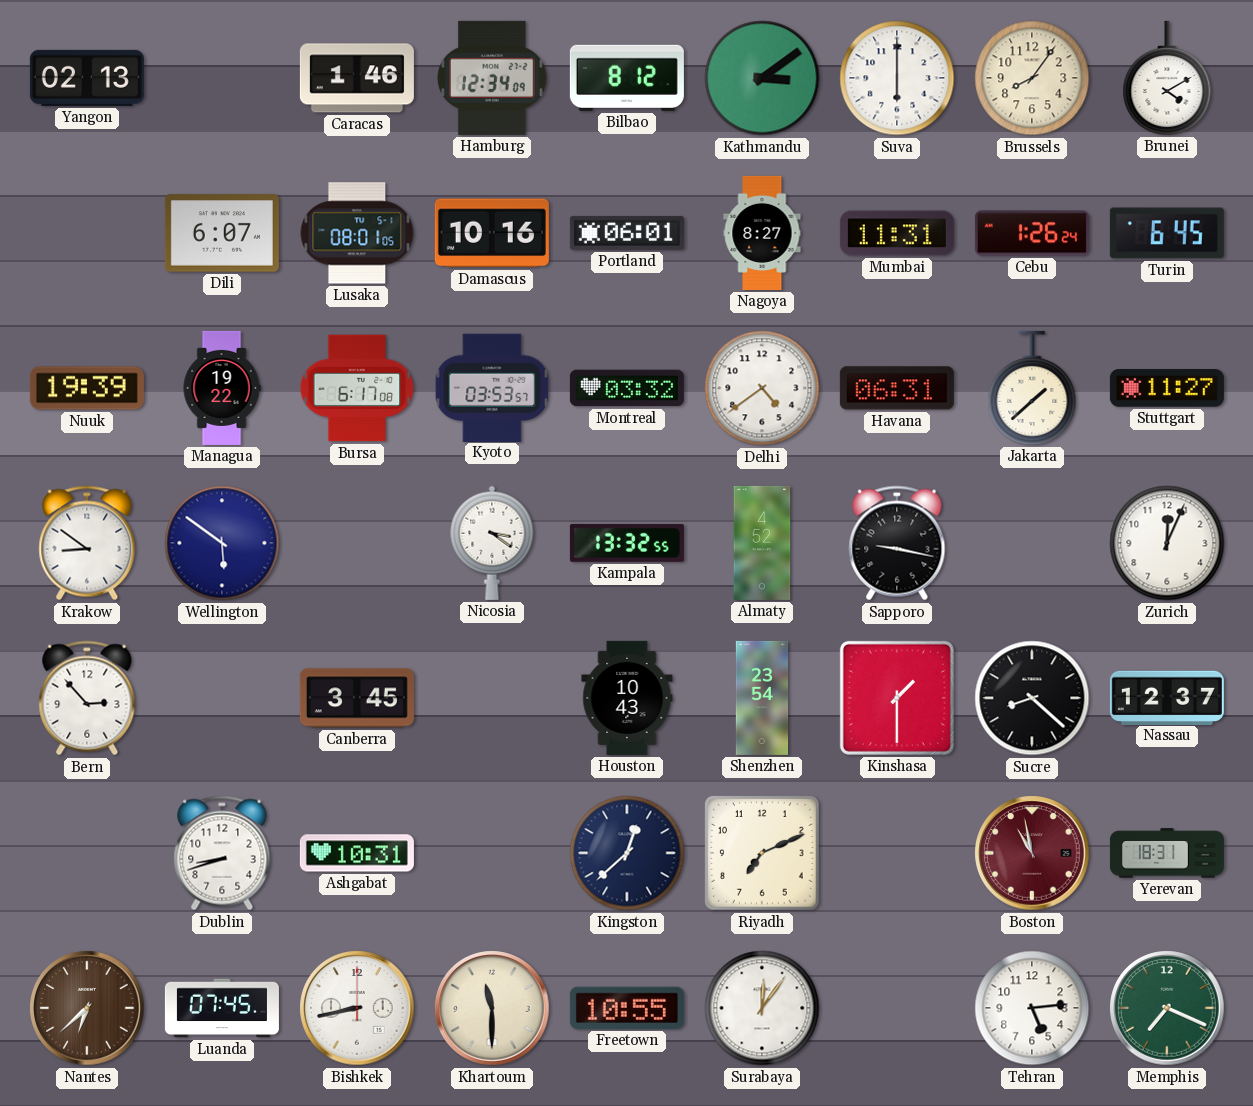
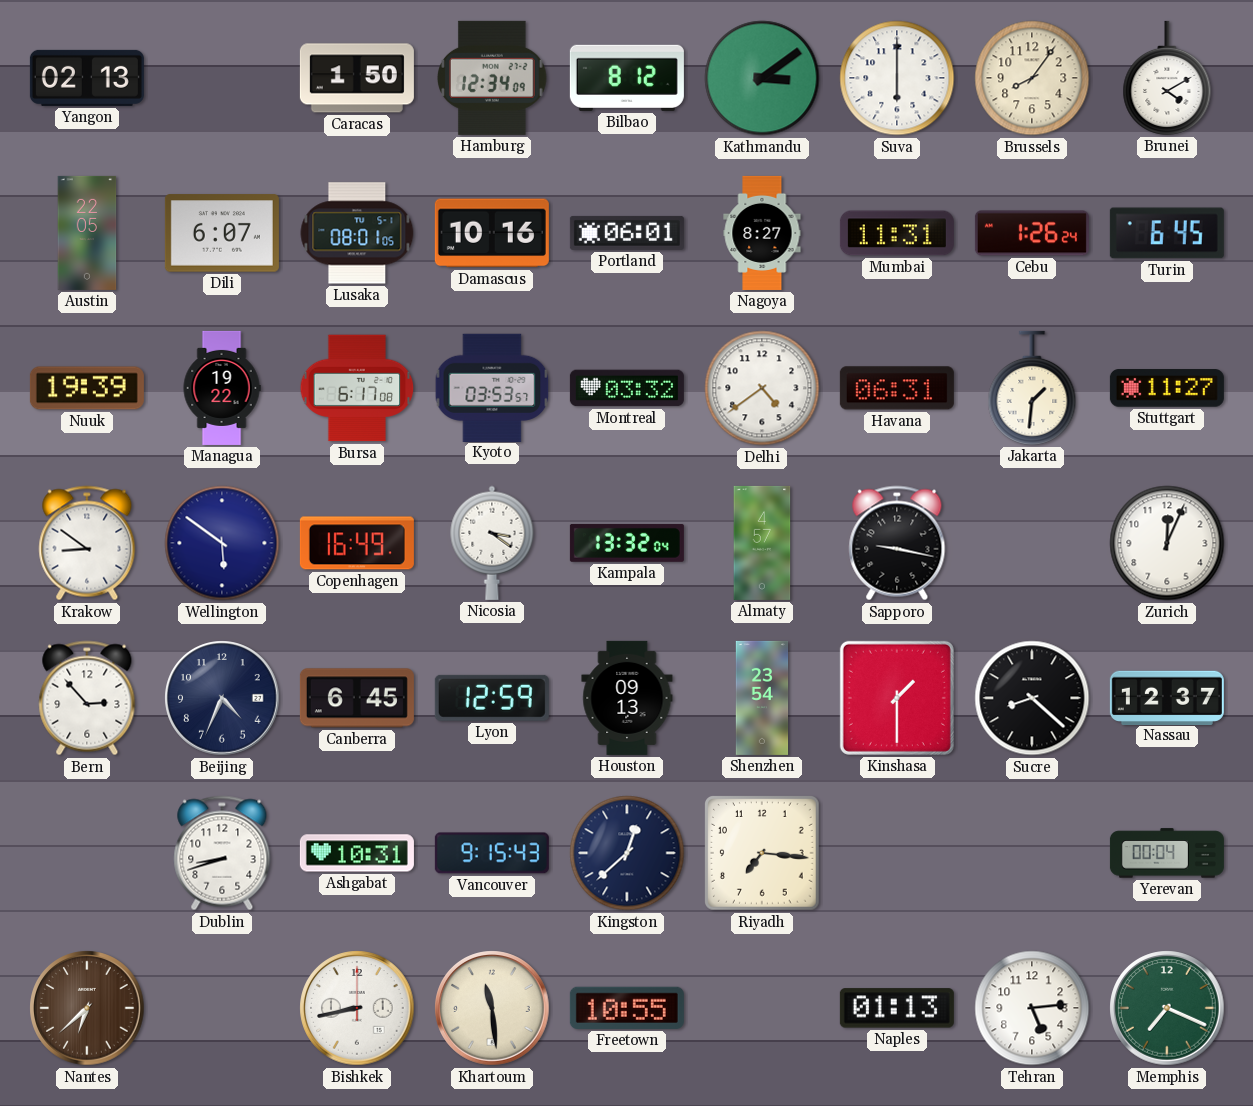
Caracas: 1:46 -> 1:50
Austin: none -> 22:05
Jakarta: 1:38 -> 1:31
Copenhagen: none -> 16:49
Kampala: 13:32:55 -> 13:32:04
Almaty: 4:52 -> 4:57
Beijing: none -> 4:34
Canberra: 3:45 -> 6:45
Lyon: none -> 12:59
Houston: 10:43 -> 09:13
Vancouver: none -> 9:15
Riyadh: 7:11 -> 7:16
Boston: 10:58 -> none
Yerevan: 18:31 -> 00:04
Luanda: 07:45 -> none
Khartoum: 11:30 -> 11:29
Surabaya: 12:06 -> none
Naples: none -> 01:13
